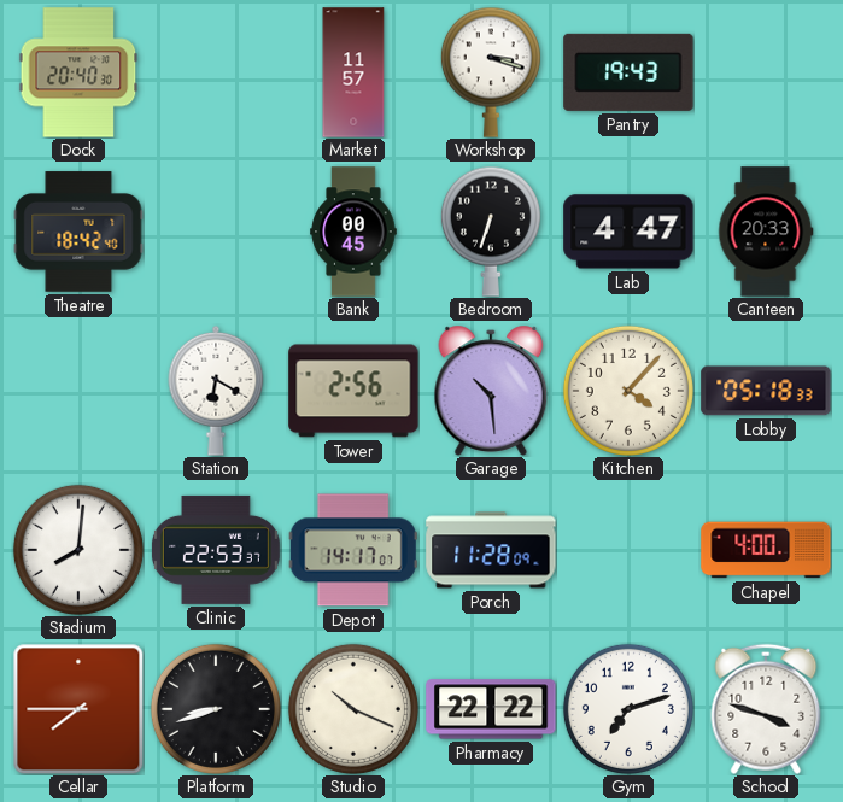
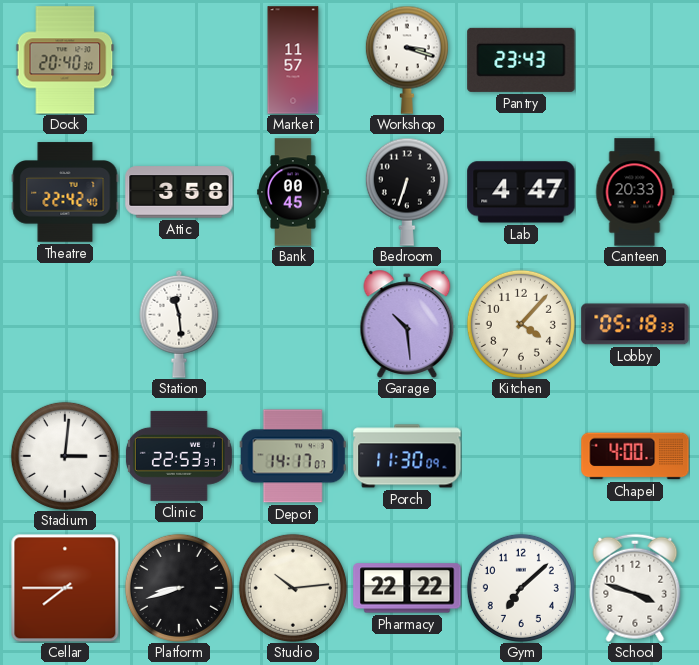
Pantry: 19:43 -> 23:43
Theatre: 18:42 -> 22:42
Attic: none -> 3:58
Station: 6:20 -> 11:29
Tower: 2:56 -> none
Stadium: 8:01 -> 3:01
Porch: 11:28 -> 11:30
Studio: 10:19 -> 10:14
Gym: 7:12 -> 7:08
